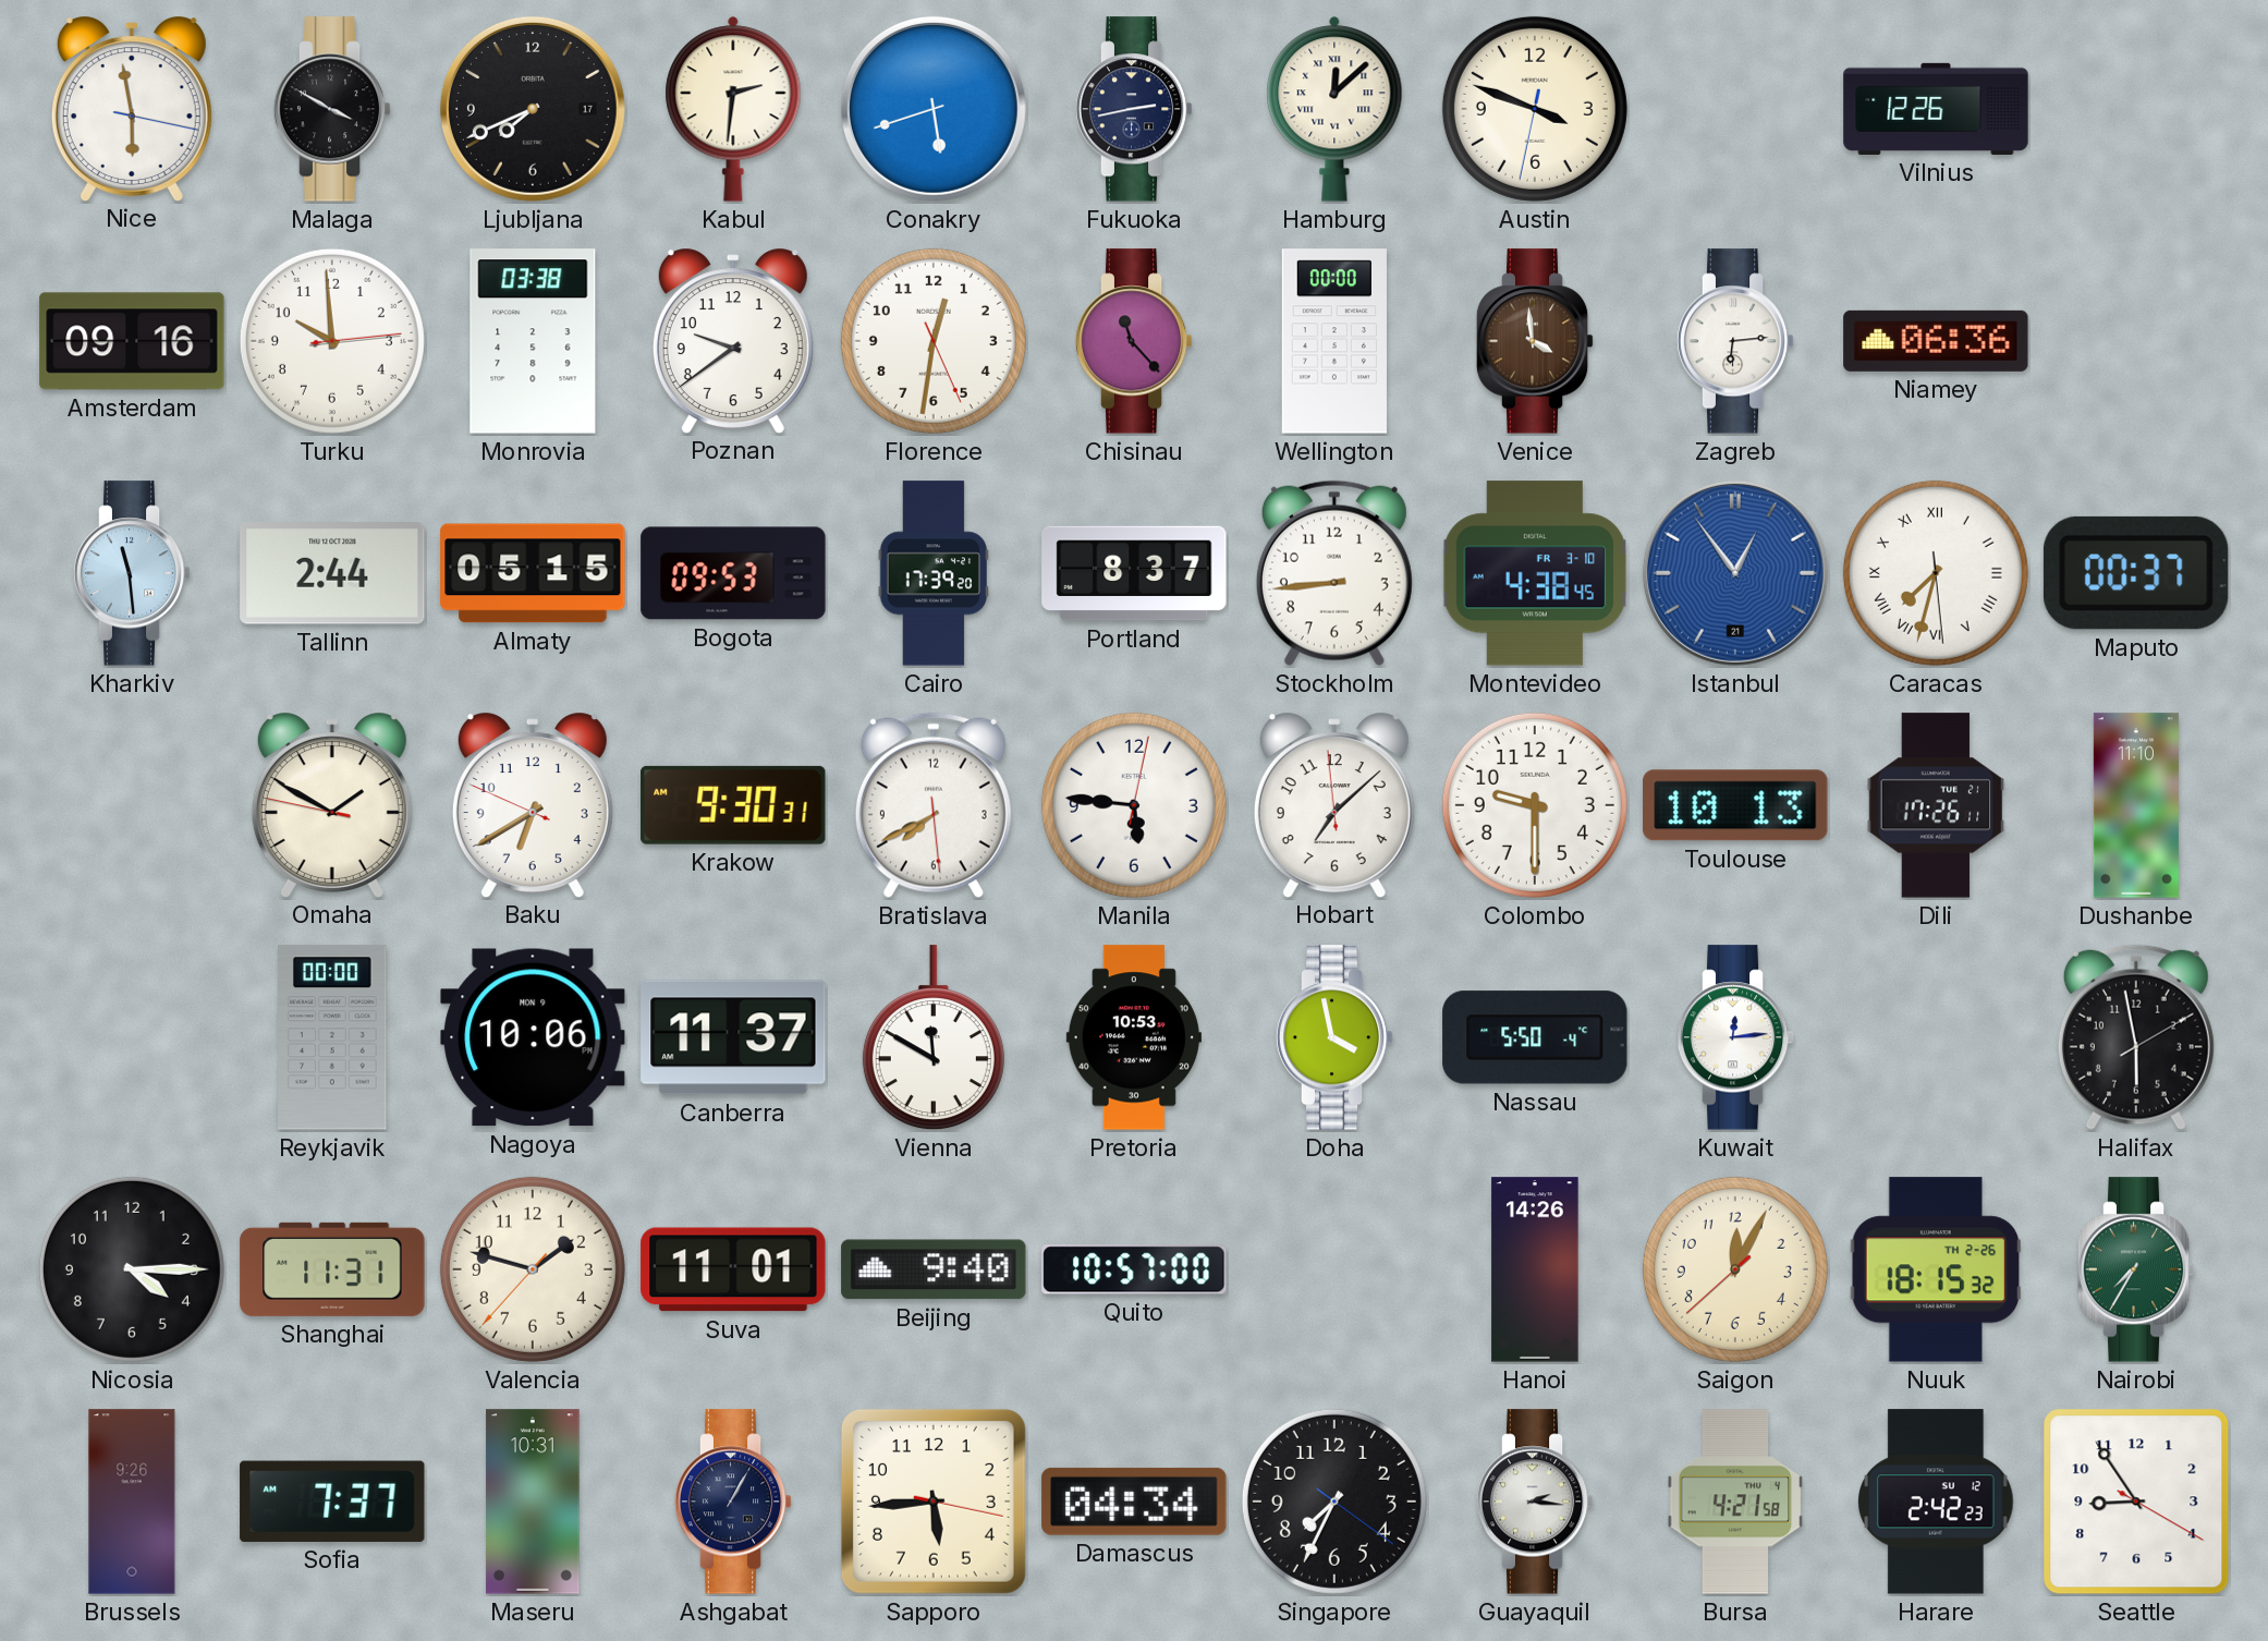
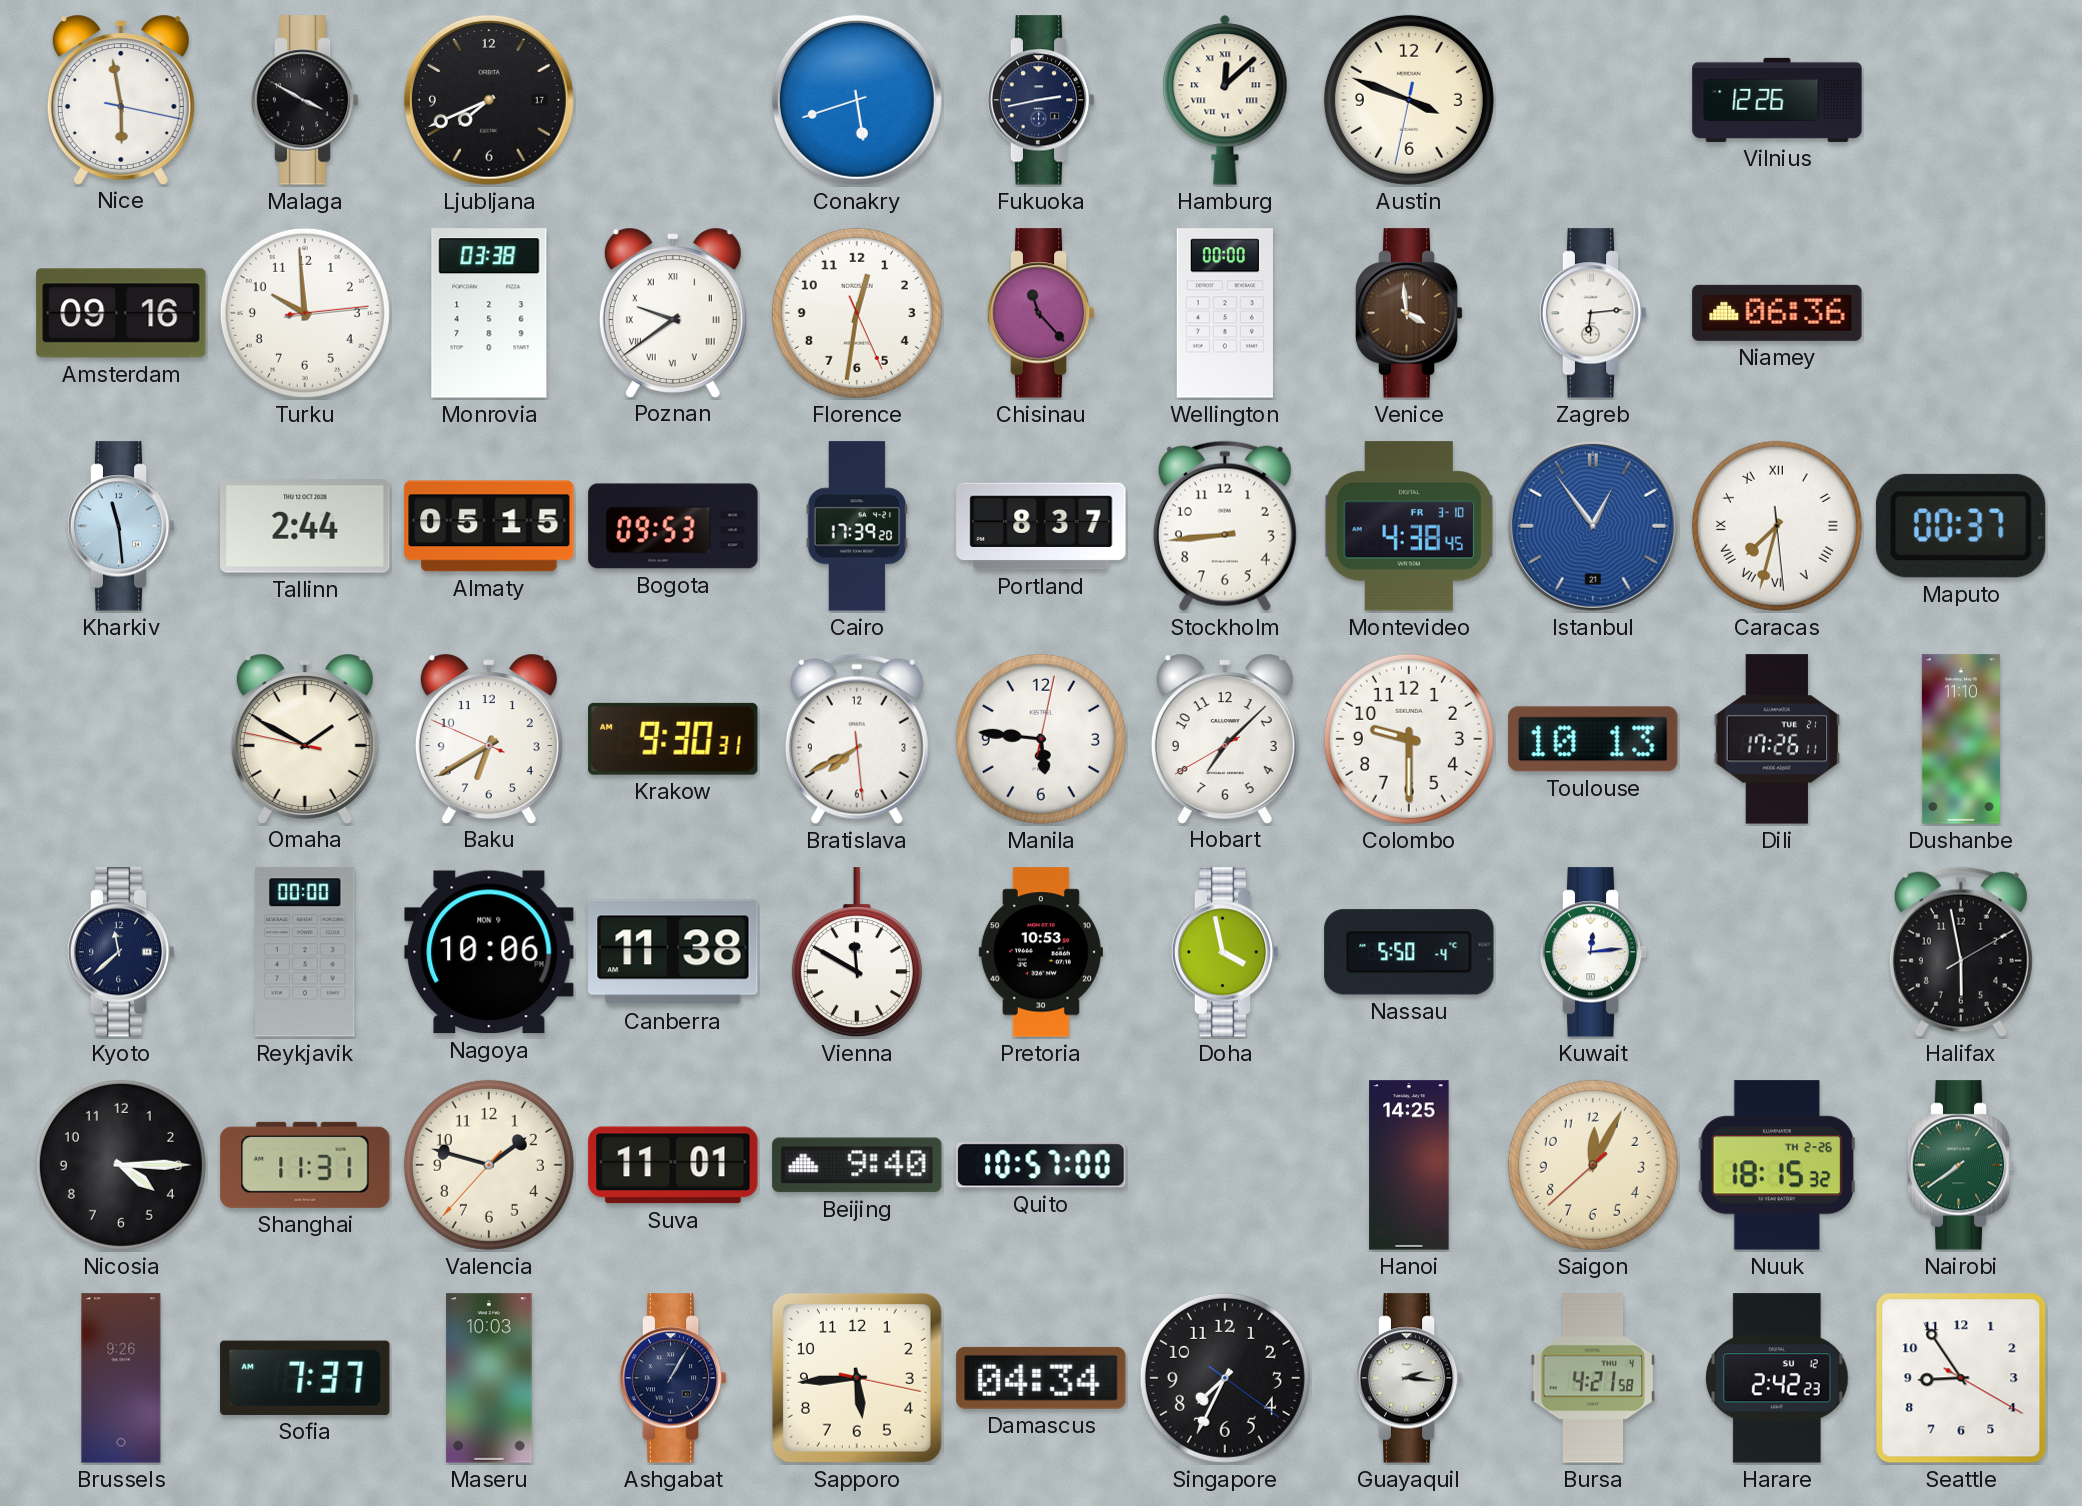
Kabul: 2:31 -> none
Poznan numerals: Arabic -> Roman
Hobart: 7:07:59 -> 7:07:40
Kyoto: none -> 11:38
Canberra: 11:37 -> 11:38
Hanoi: 14:26 -> 14:25
Nairobi: 7:35 -> 7:39
Maseru: 10:31 -> 10:03
